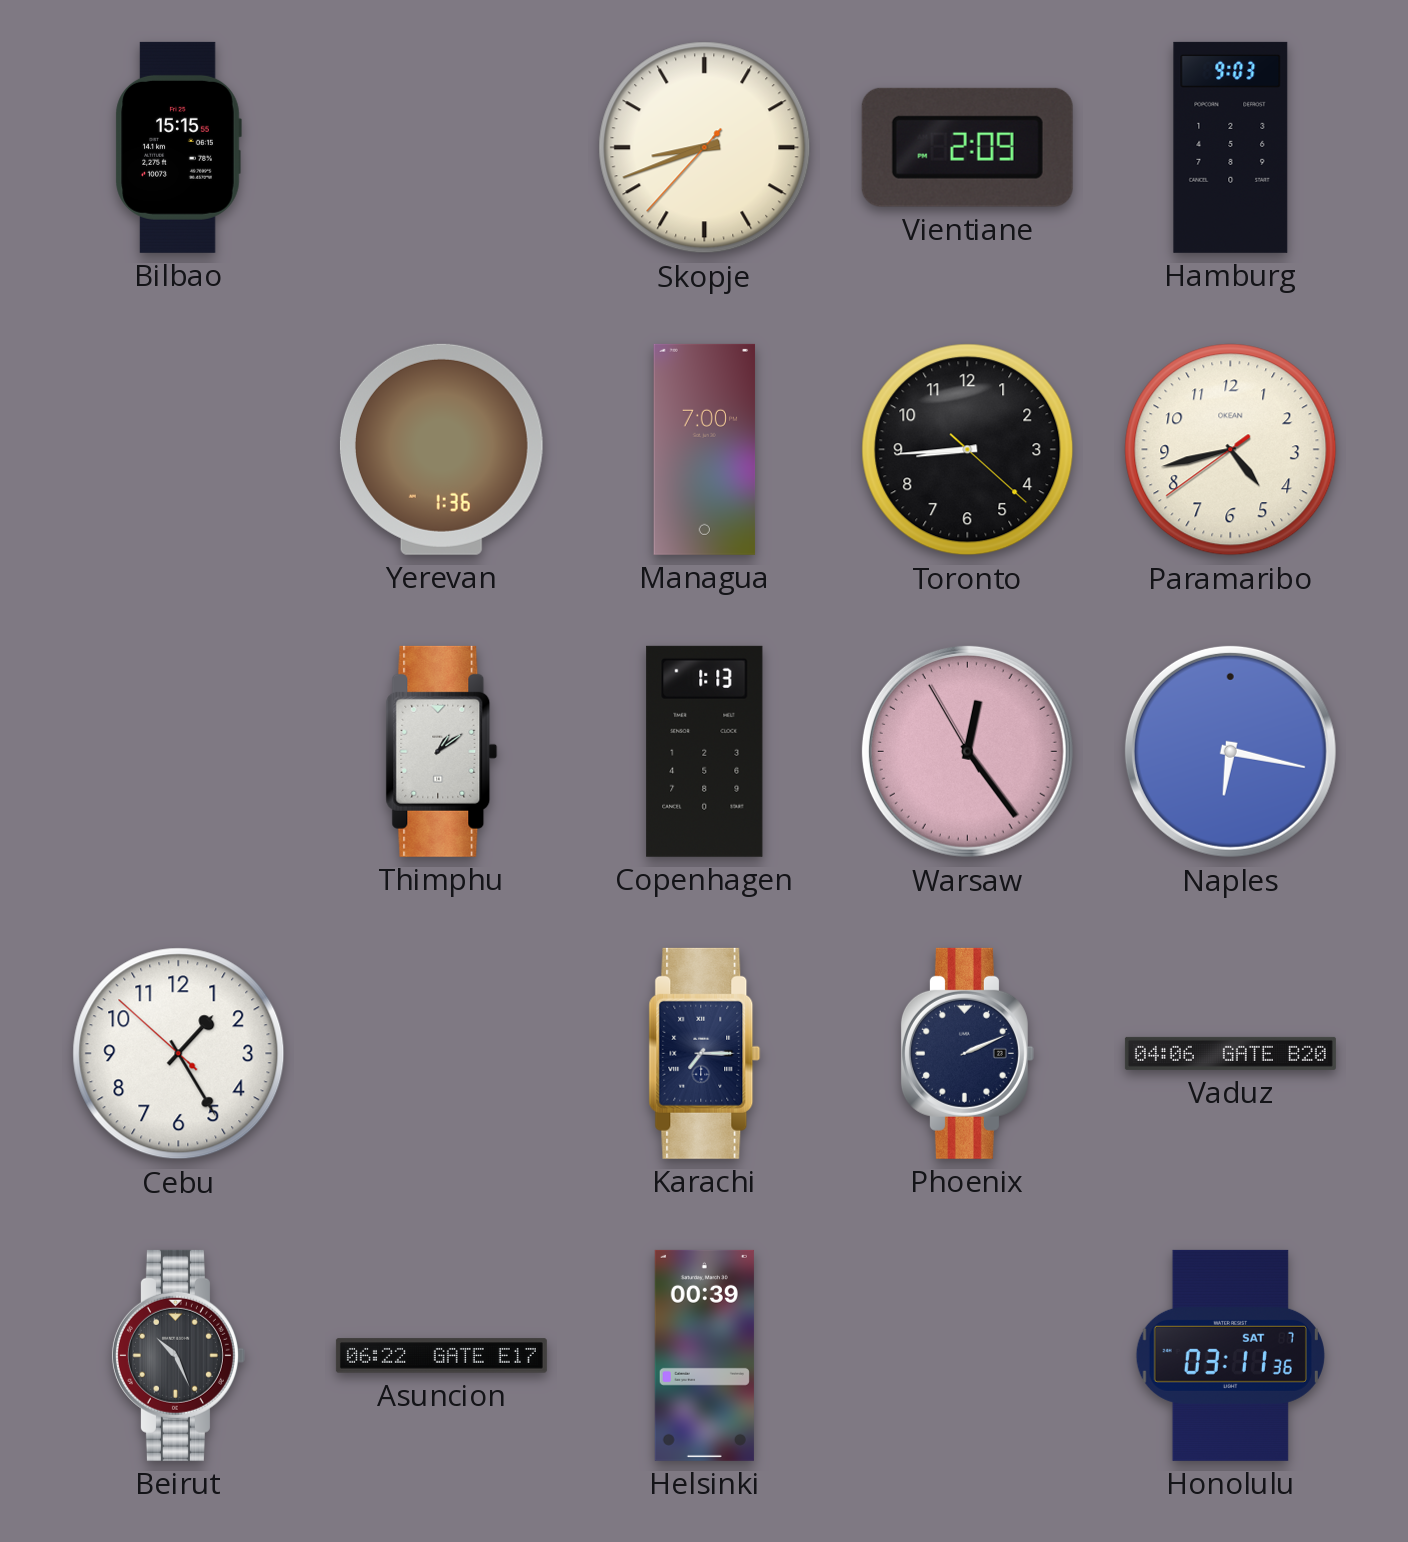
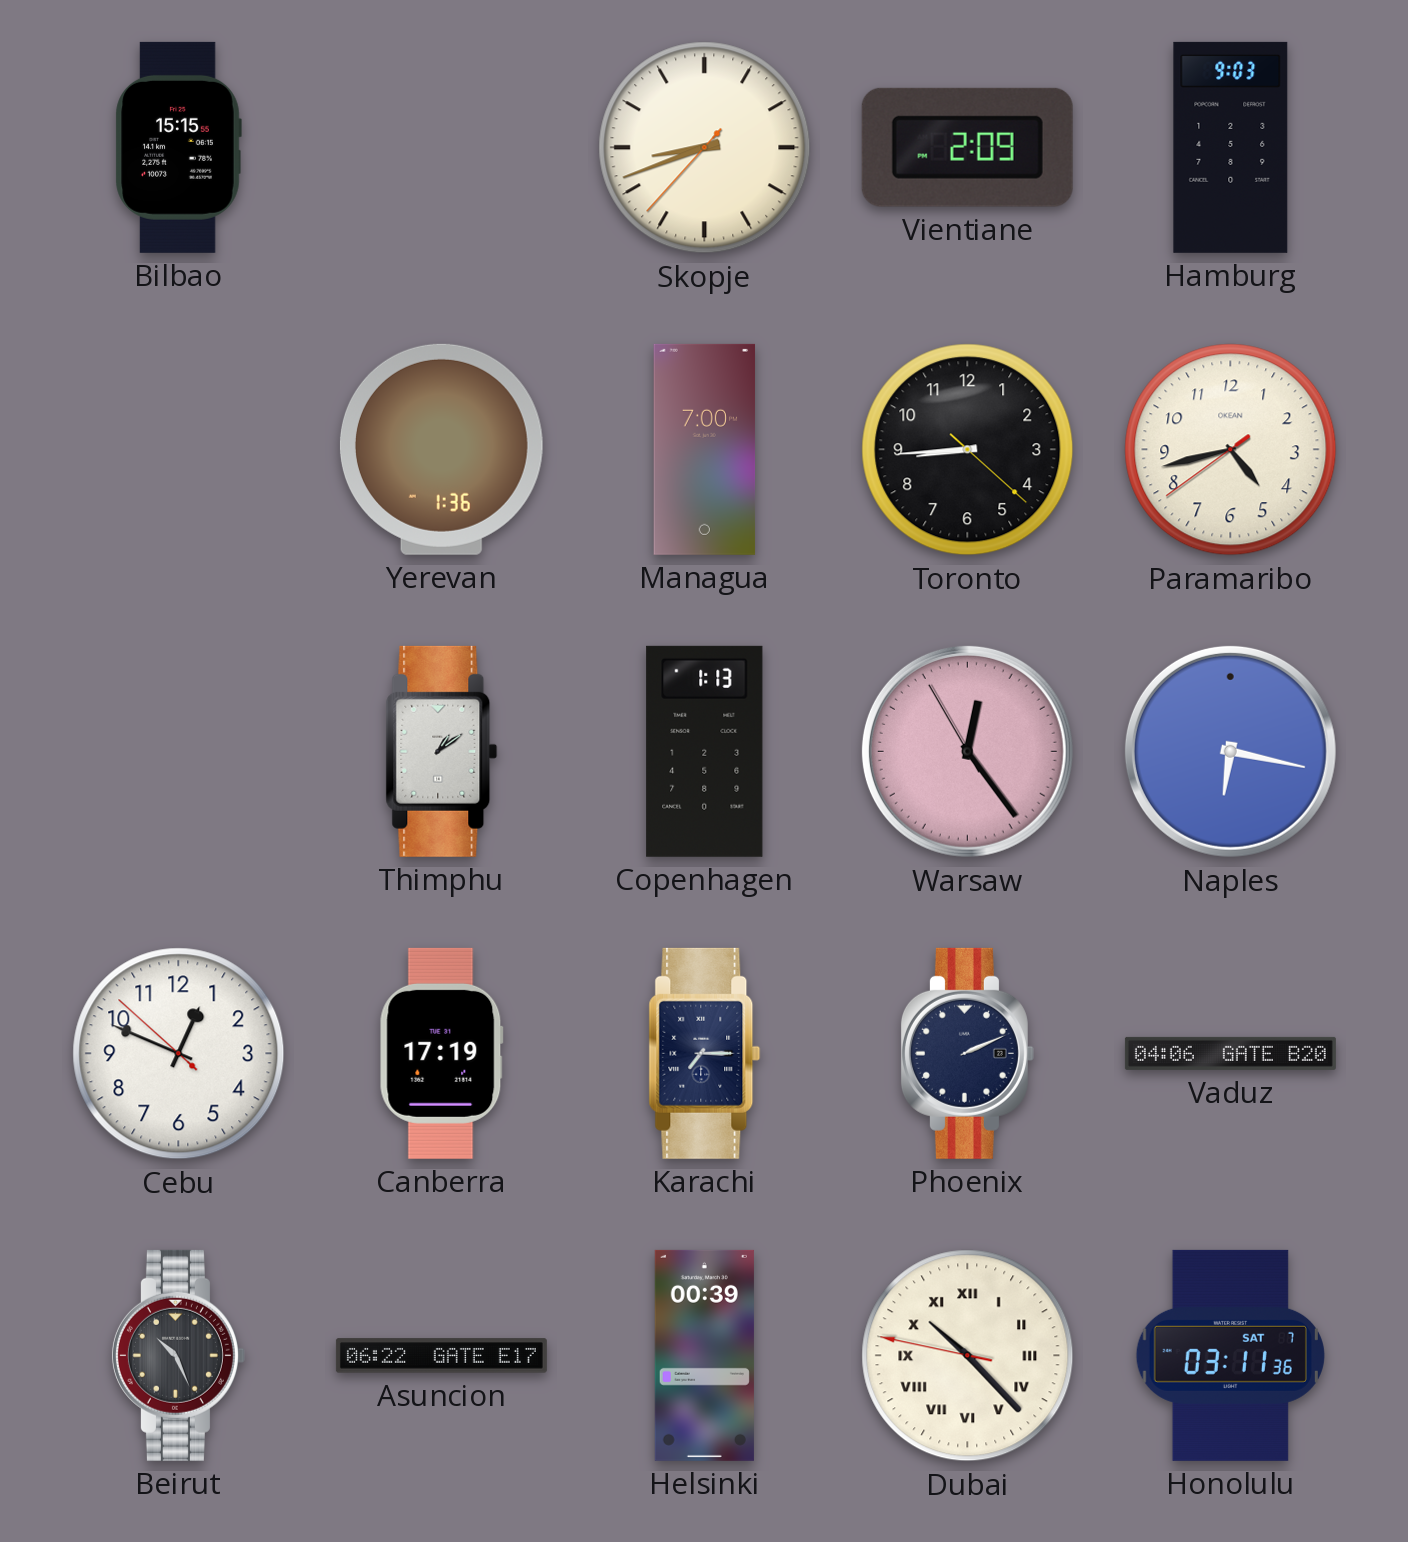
Cebu: 1:24 -> 12:48
Canberra: none -> 17:19
Dubai: none -> 10:22
